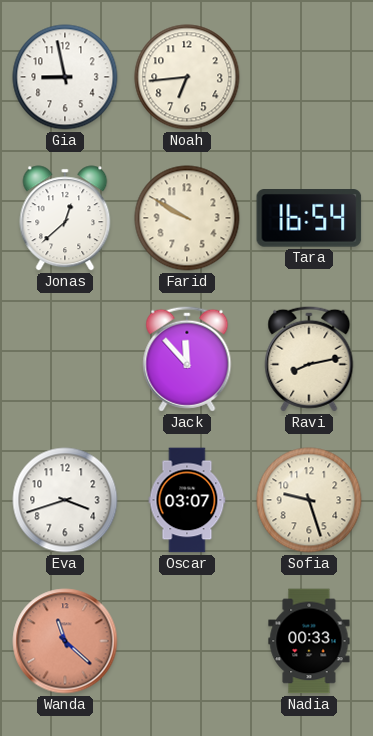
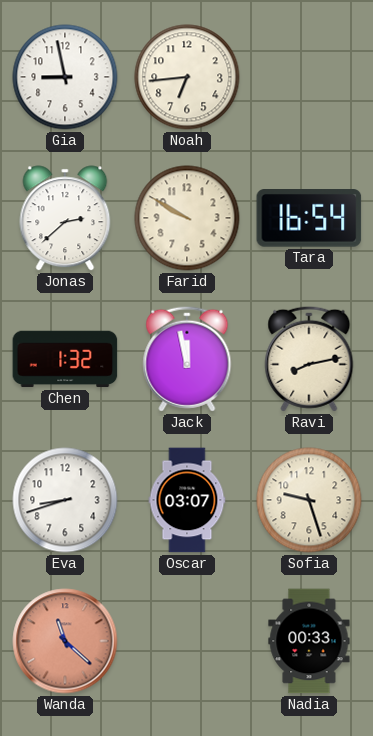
Jonas: 12:38 -> 2:38
Chen: none -> 1:32
Jack: 11:53 -> 11:58
Eva: 3:42 -> 8:42
